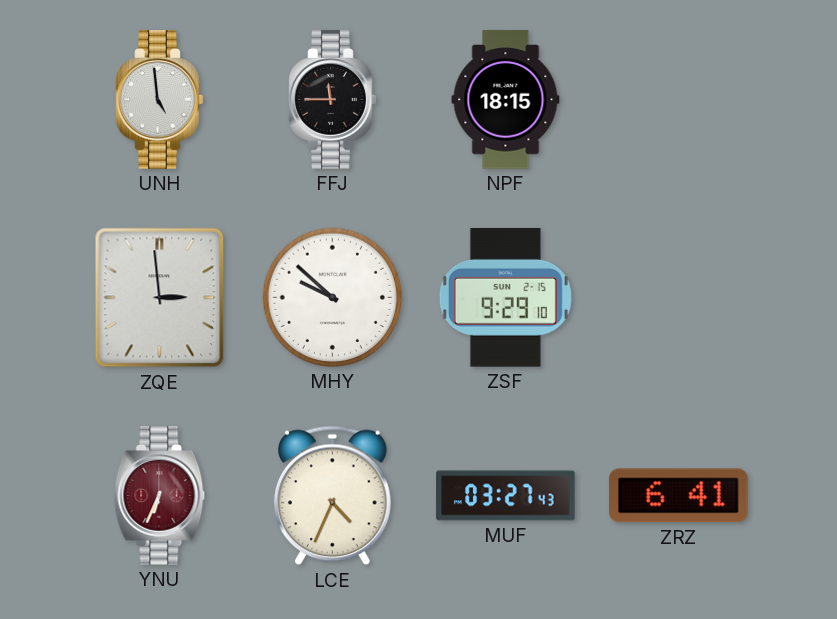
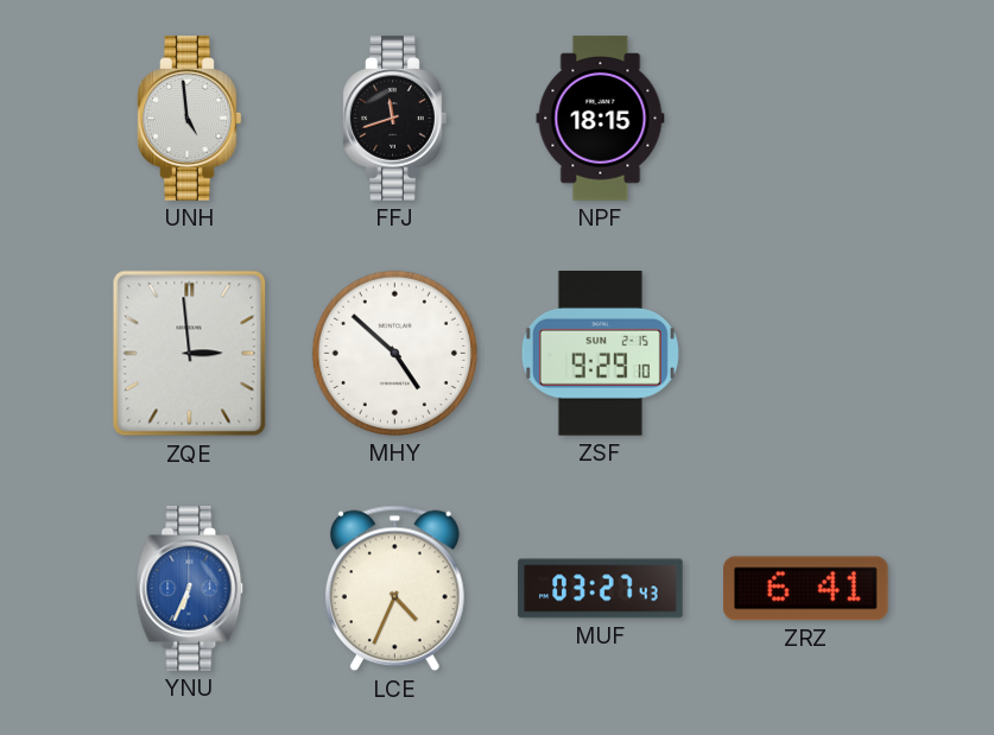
FFJ: 11:45 -> 11:42
MHY: 9:52 -> 4:52
YNU dial: burgundy -> blue
